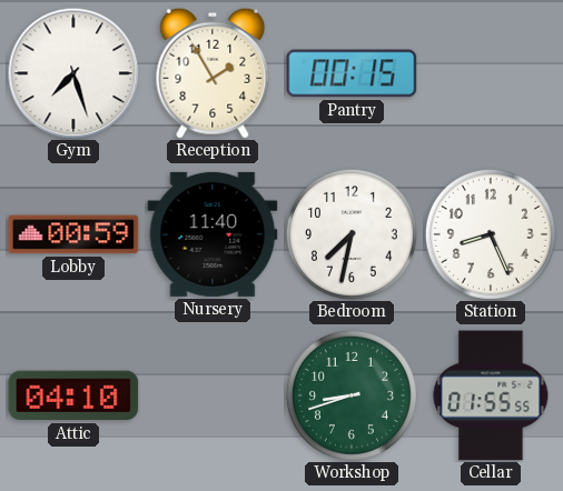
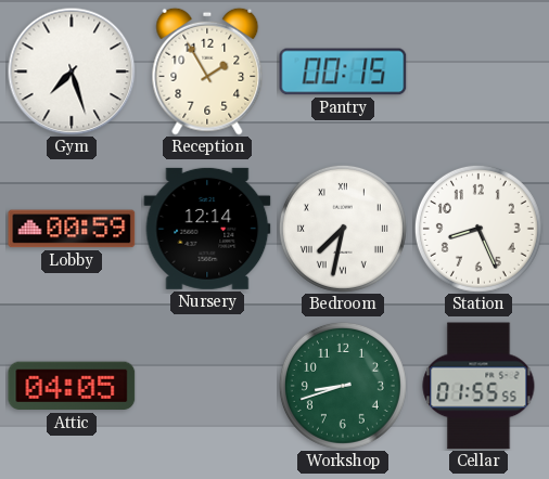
Nursery: 11:40 -> 12:14
Bedroom numerals: Arabic -> Roman
Attic: 04:10 -> 04:05
